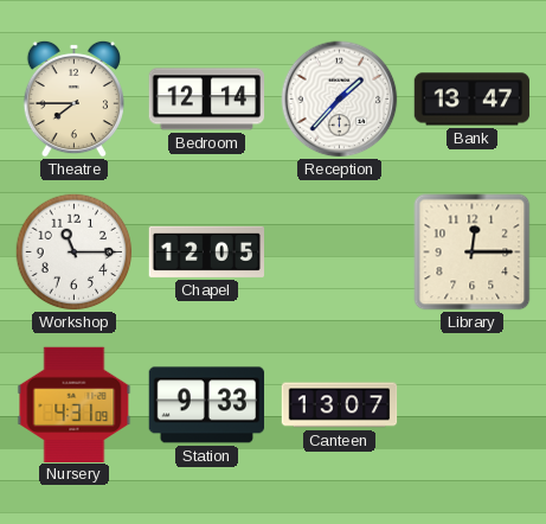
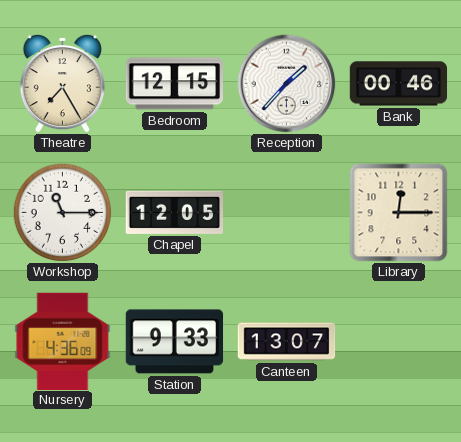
Theatre: 7:45 -> 7:25
Bedroom: 12:14 -> 12:15
Bank: 13:47 -> 00:46
Nursery: 4:31 -> 4:36
